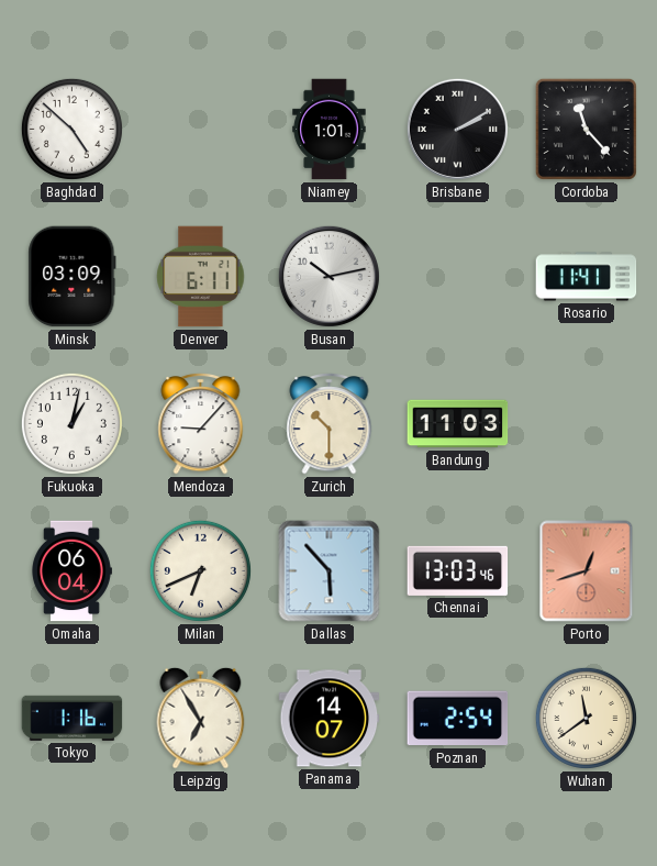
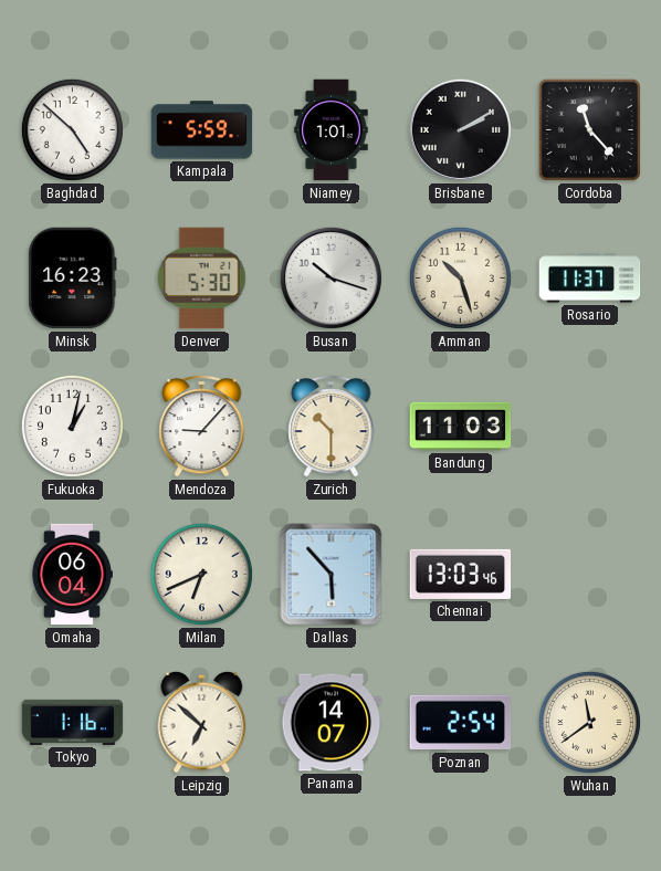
Kampala: none -> 5:59
Minsk: 03:09 -> 16:23
Denver: 6:11 -> 5:30
Busan: 10:13 -> 10:18
Amman: none -> 10:27
Rosario: 11:41 -> 11:37
Porto: 12:42 -> none
Leipzig: 6:55 -> 6:52
